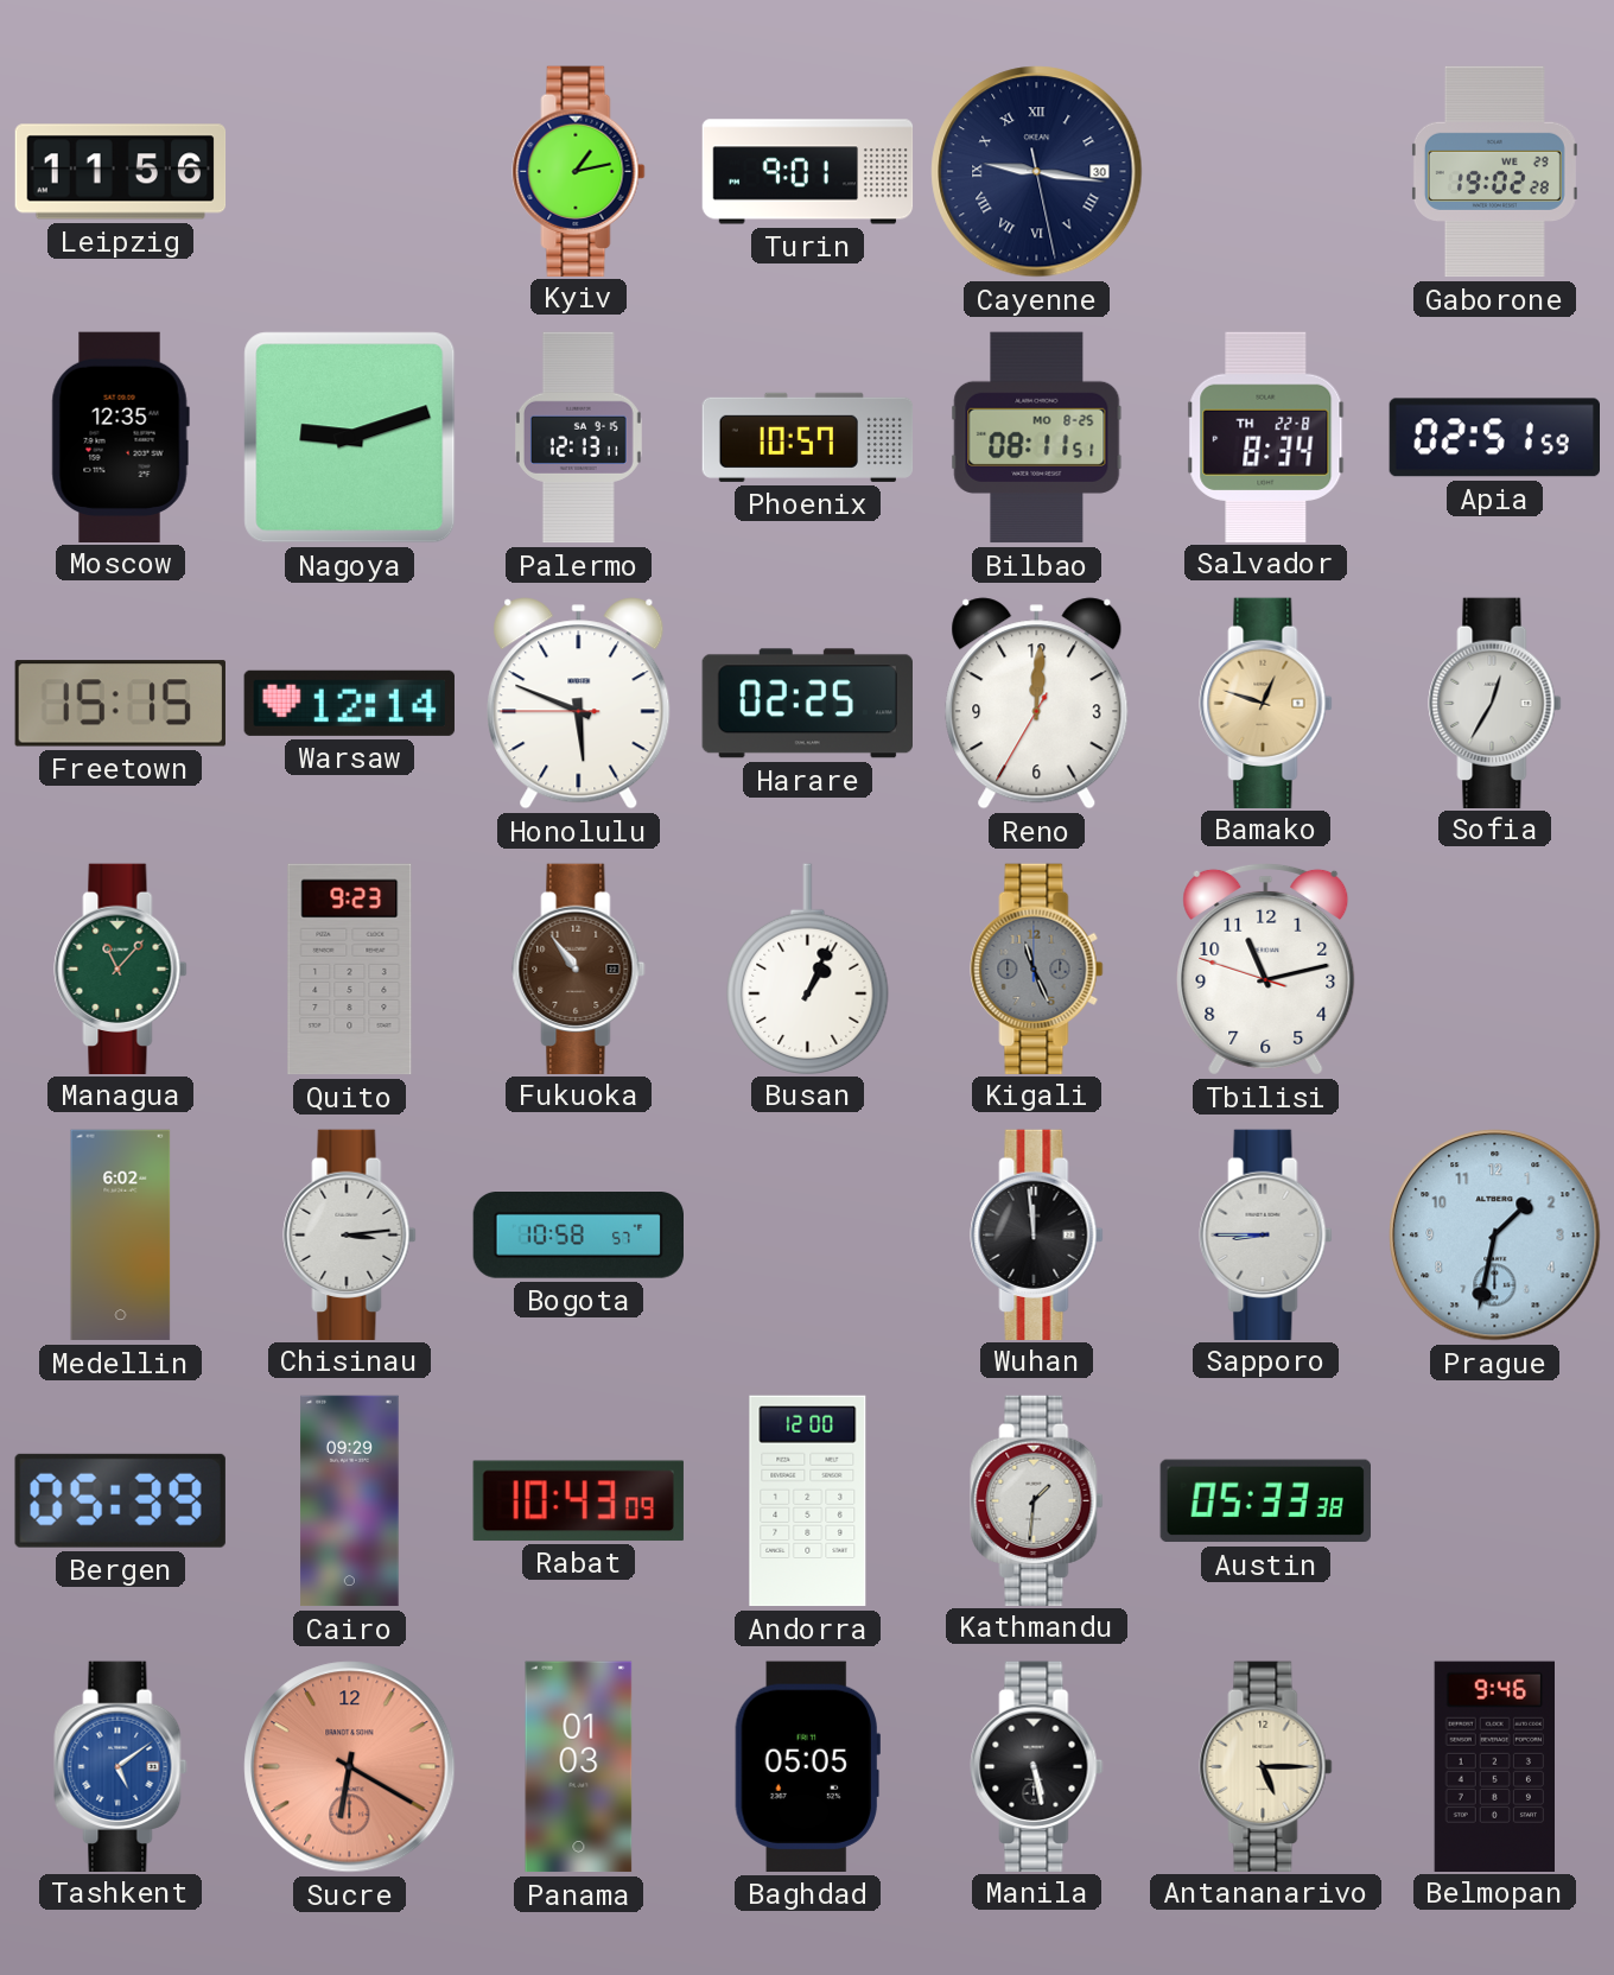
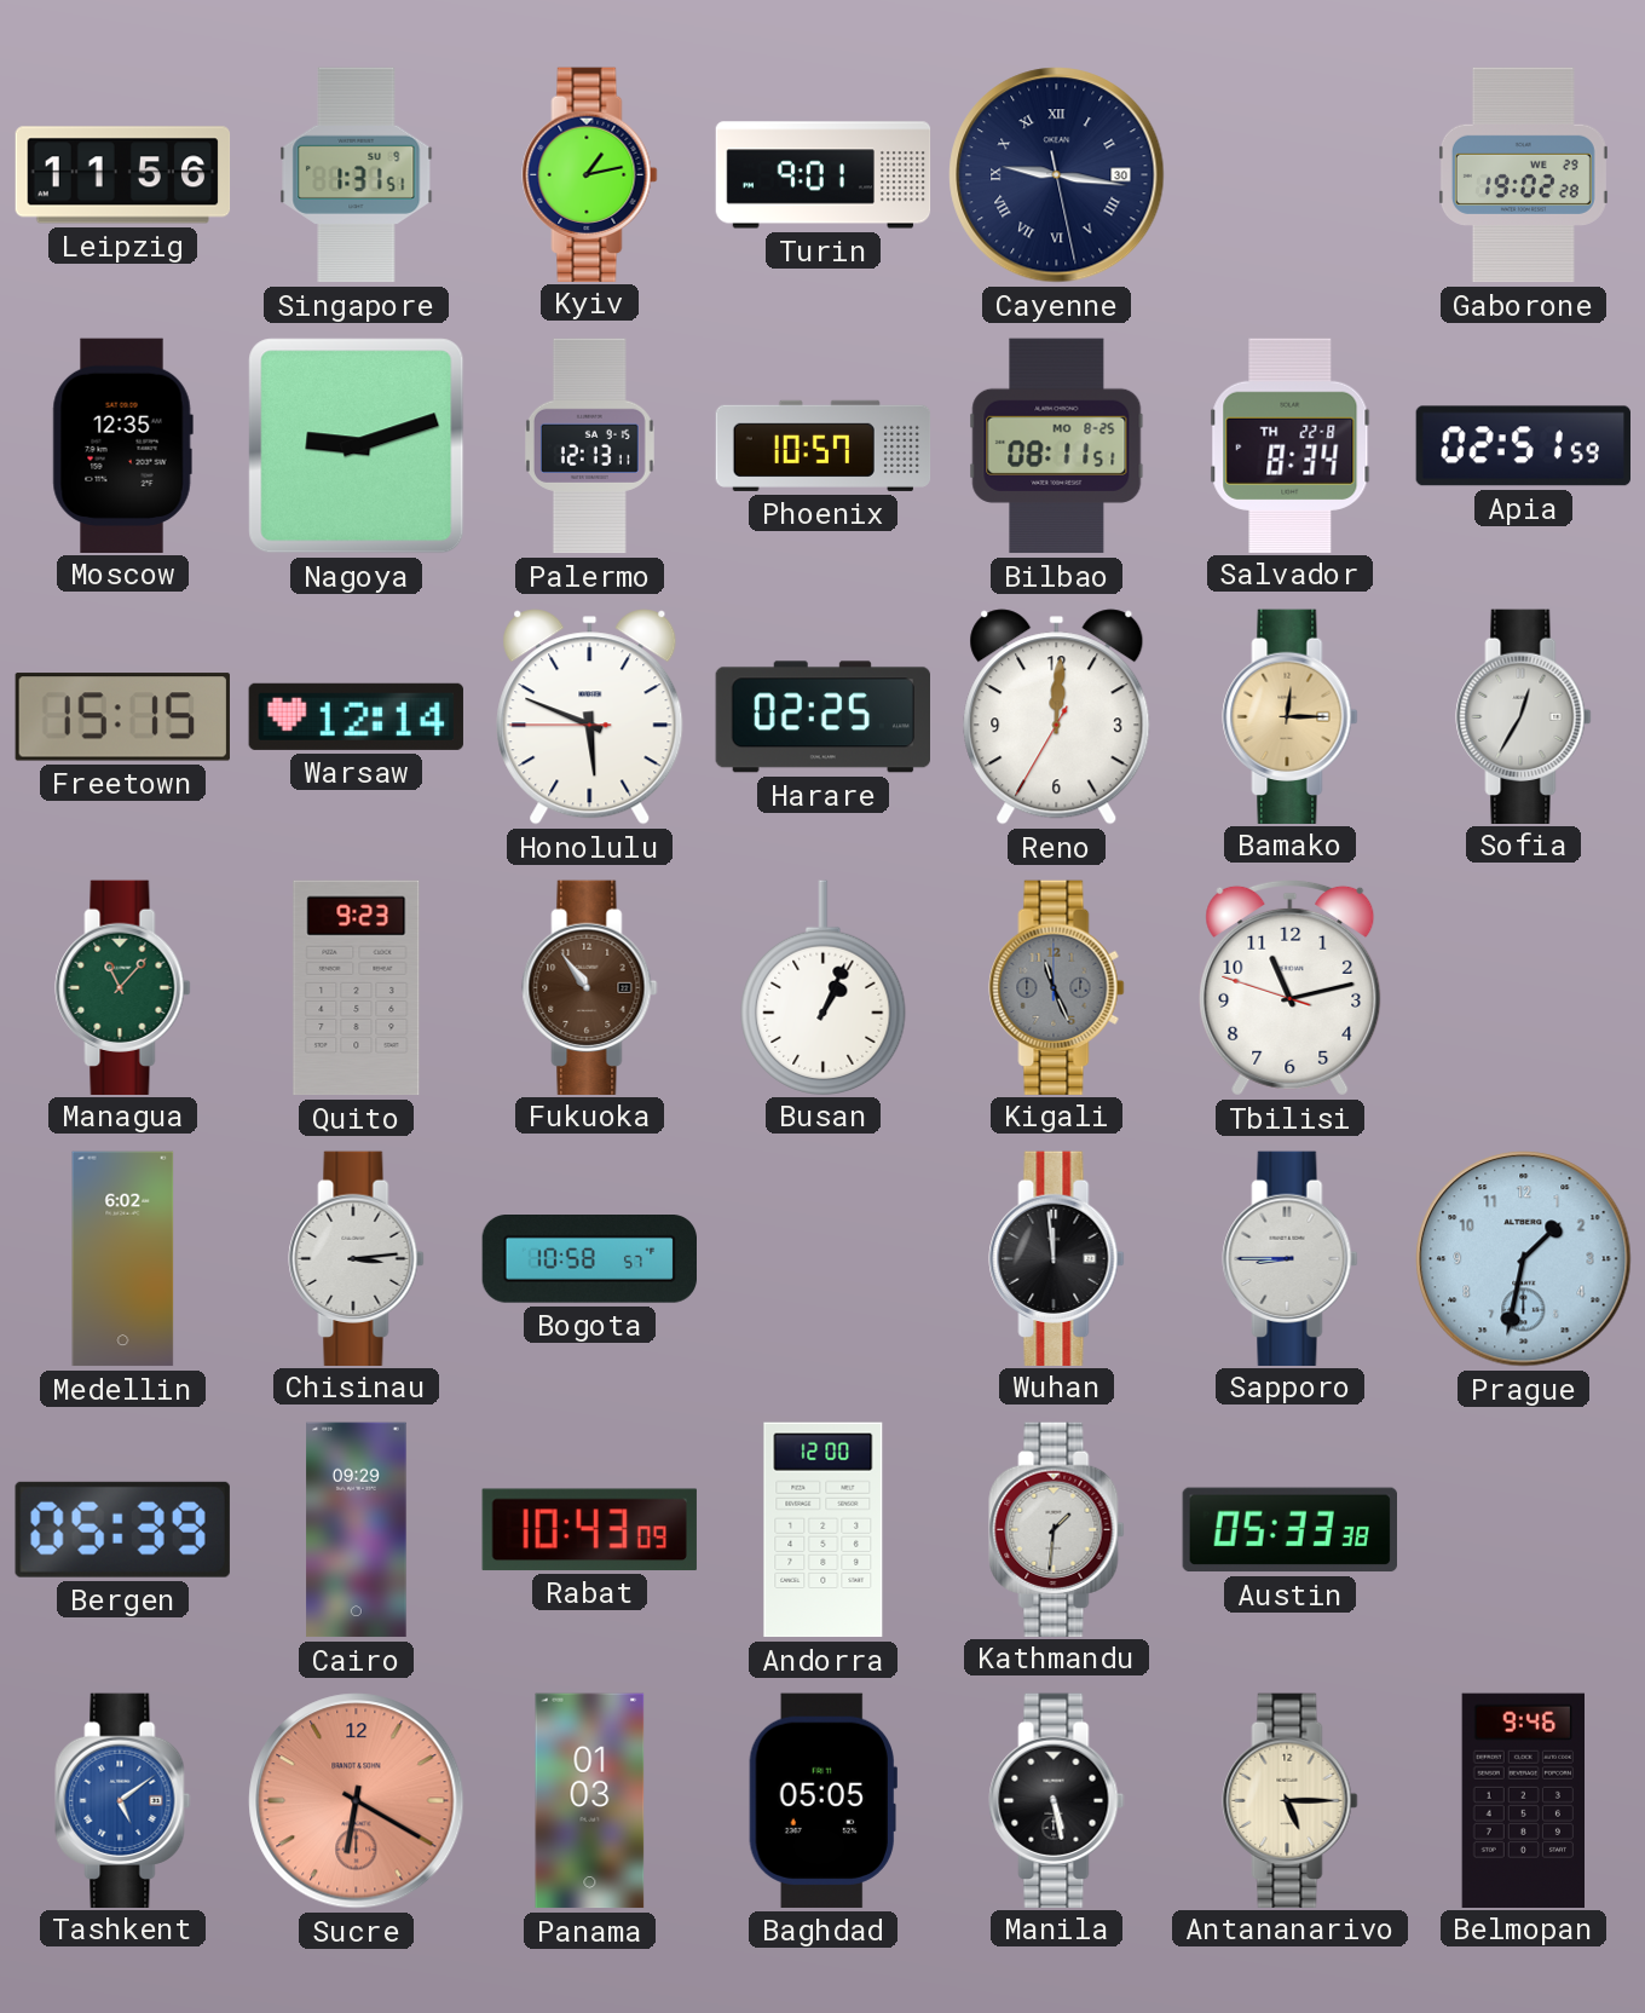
Singapore: none -> 1:31
Bamako: 12:48 -> 12:15
